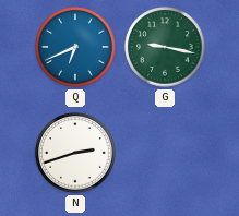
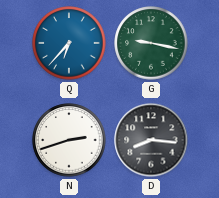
Q: 6:41 -> 6:37
D: none -> 8:16
